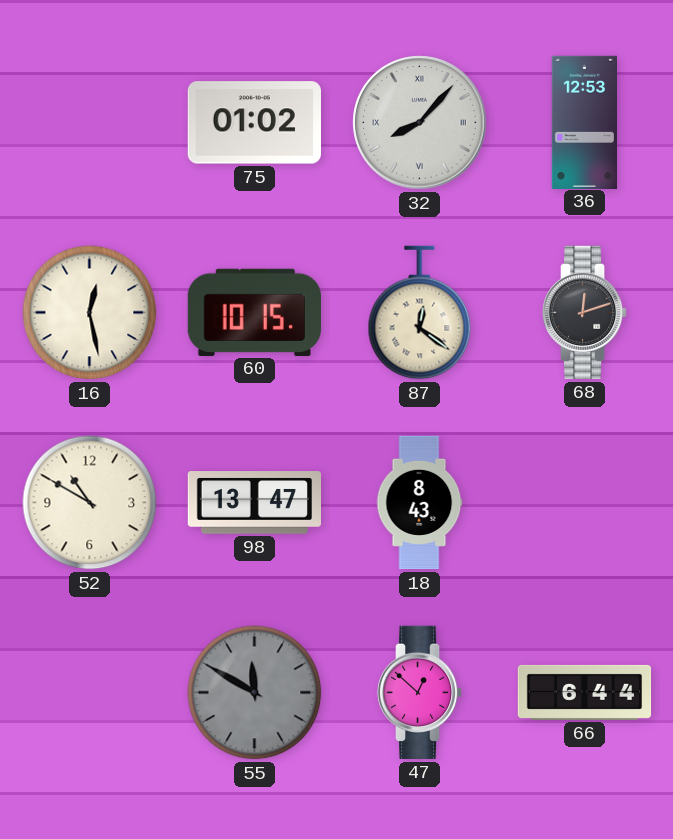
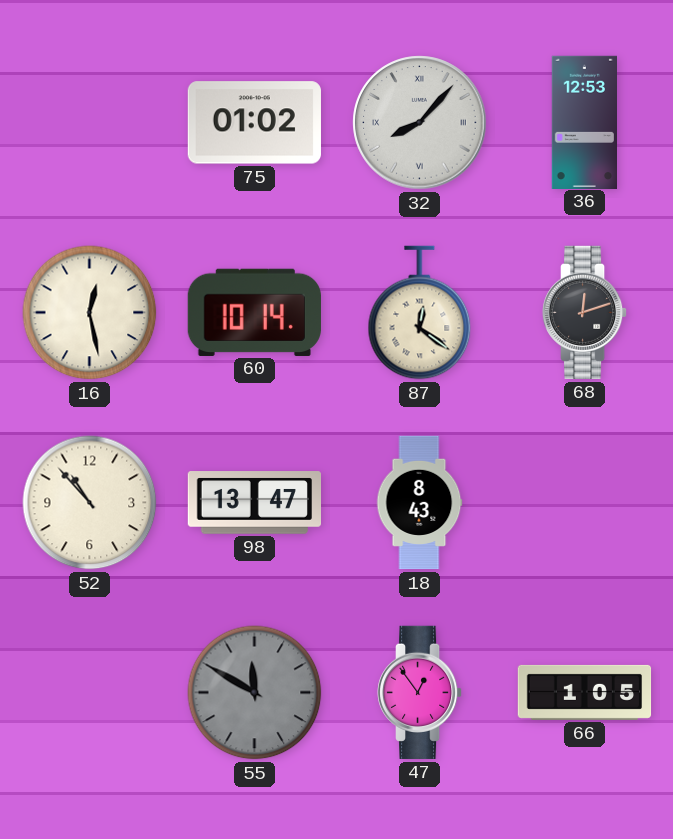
60: 10:15 -> 10:14
52: 10:50 -> 10:53
47: 12:52 -> 12:54
66: 6:44 -> 1:05
